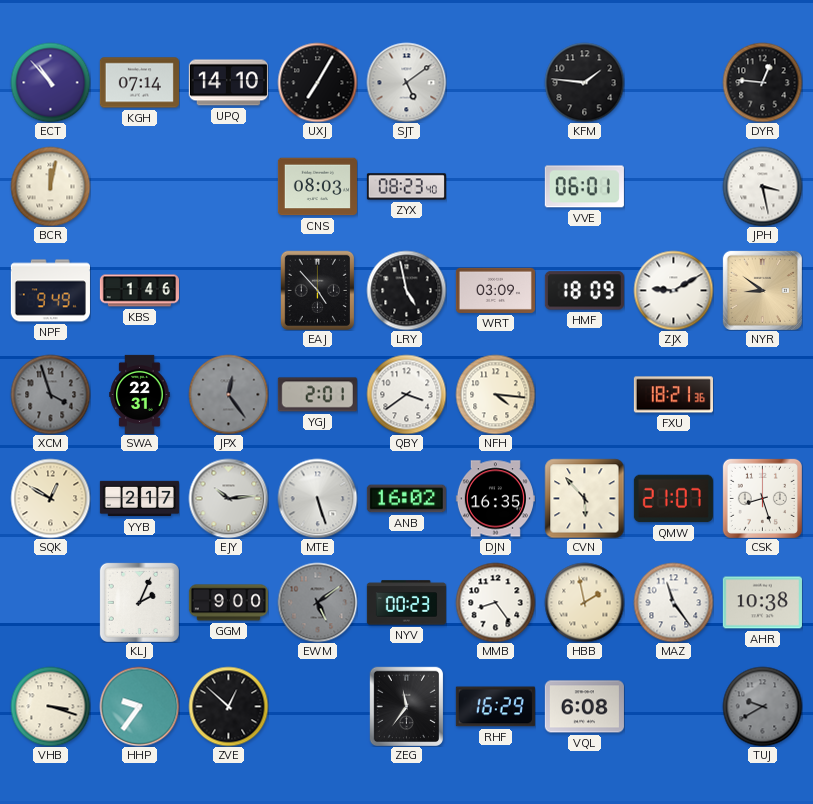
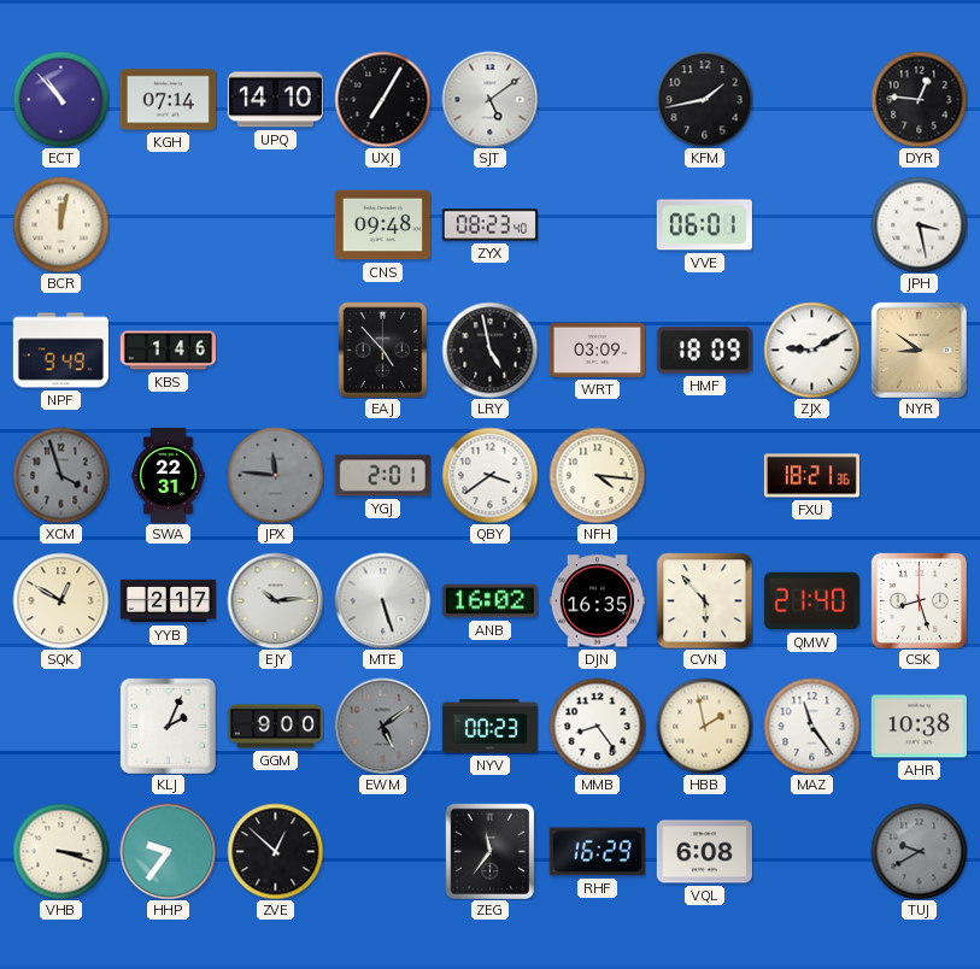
KFM: 1:46 -> 1:43
CNS: 08:03 -> 09:48
JPX: 12:24 -> 11:46
QMW: 21:07 -> 21:40
